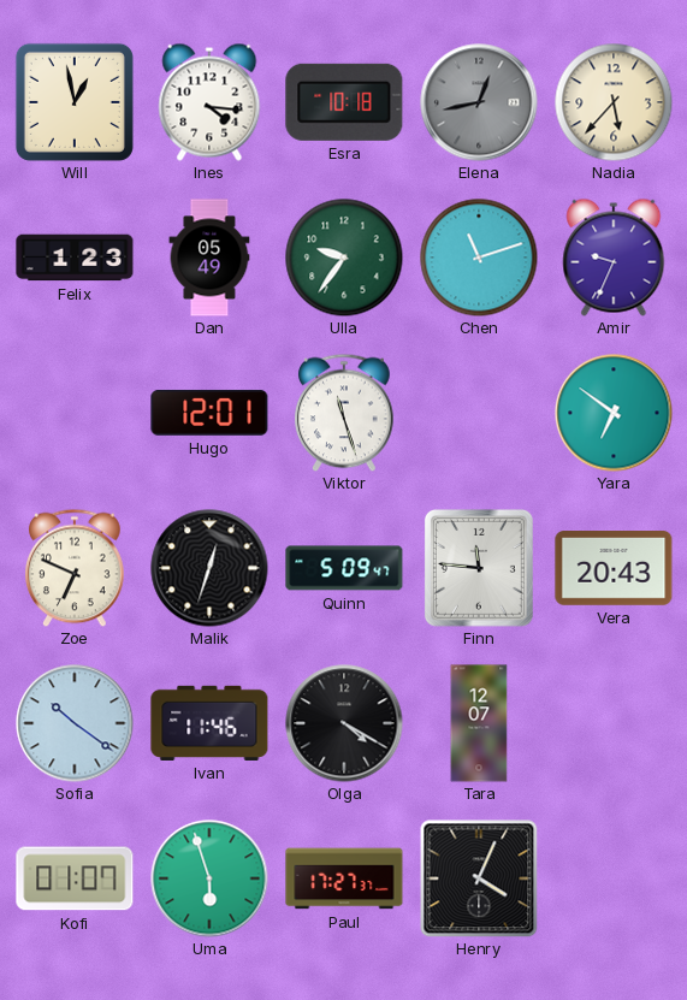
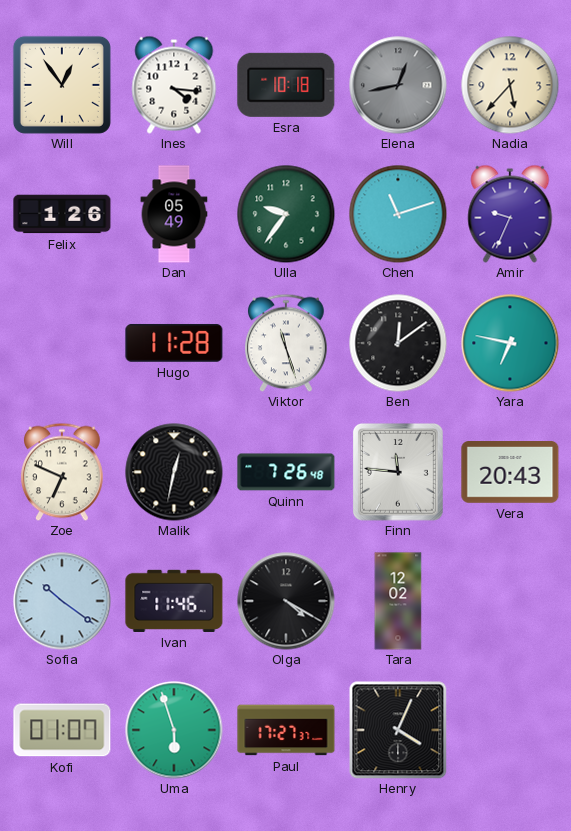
Will: 12:58 -> 12:54
Felix: 1:23 -> 1:26
Hugo: 12:01 -> 11:28
Ben: none -> 12:09
Yara: 6:51 -> 6:47
Malik: 12:33 -> 12:32
Quinn: 5:09 -> 7:26
Tara: 12:07 -> 12:02
